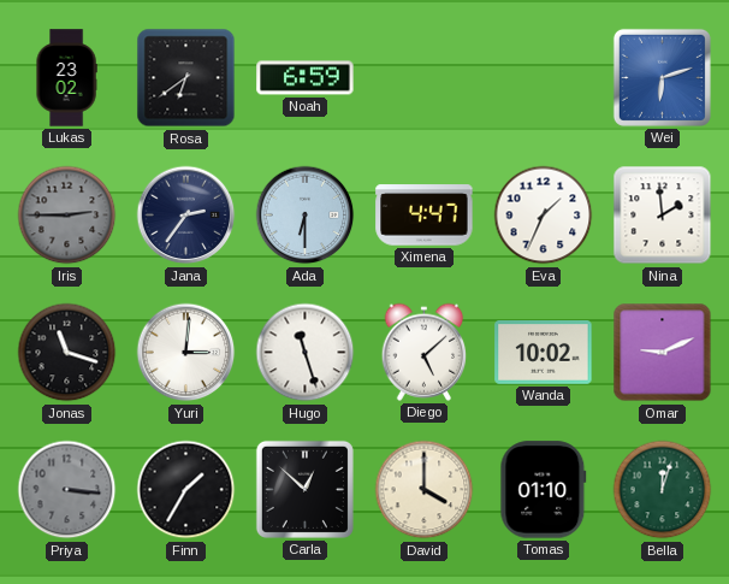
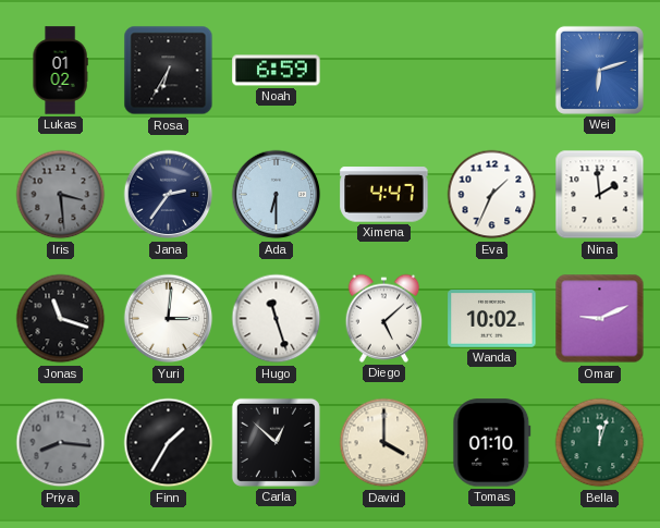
Lukas: 23:02 -> 01:02
Rosa: 6:39 -> 6:35
Iris: 2:45 -> 3:29
Priya: 3:16 -> 8:16
